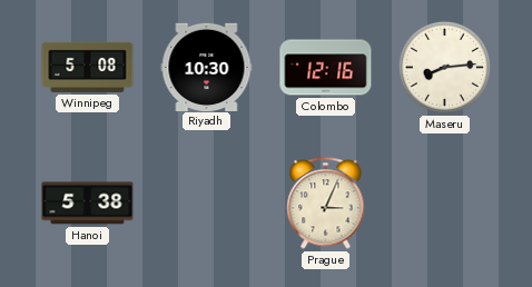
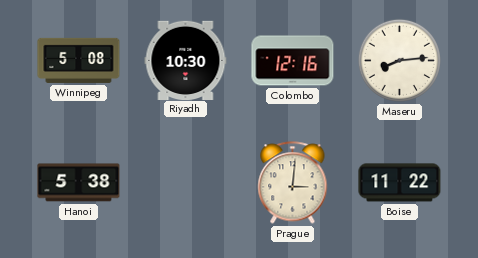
Prague: 3:04 -> 3:01
Boise: none -> 11:22
